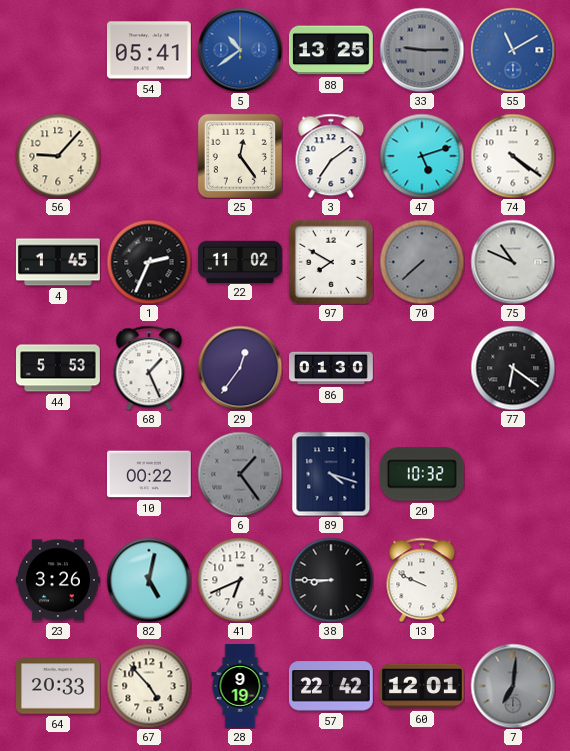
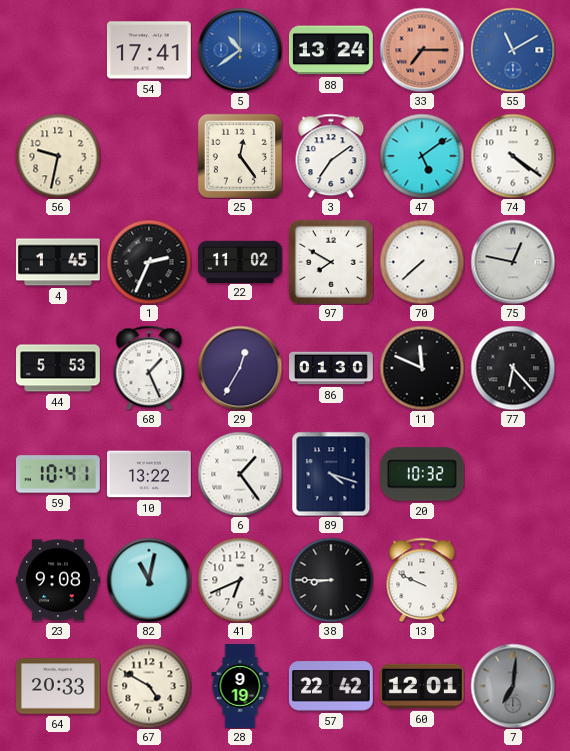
54: 05:41 -> 17:41
88: 13:25 -> 13:24
33: 9:15 -> 7:15
33 dial: grey -> salmon
56: 9:07 -> 9:32
47: 5:12 -> 5:09
70 dial: grey -> white
75: 10:49 -> 12:47
29: 12:36 -> 12:35
11: none -> 11:49
77: 6:21 -> 6:23
59: none -> 10:41
10: 00:22 -> 13:22
6 dial: grey -> white
23: 3:26 -> 9:08
82: 5:02 -> 11:02
67: 4:53 -> 4:50
